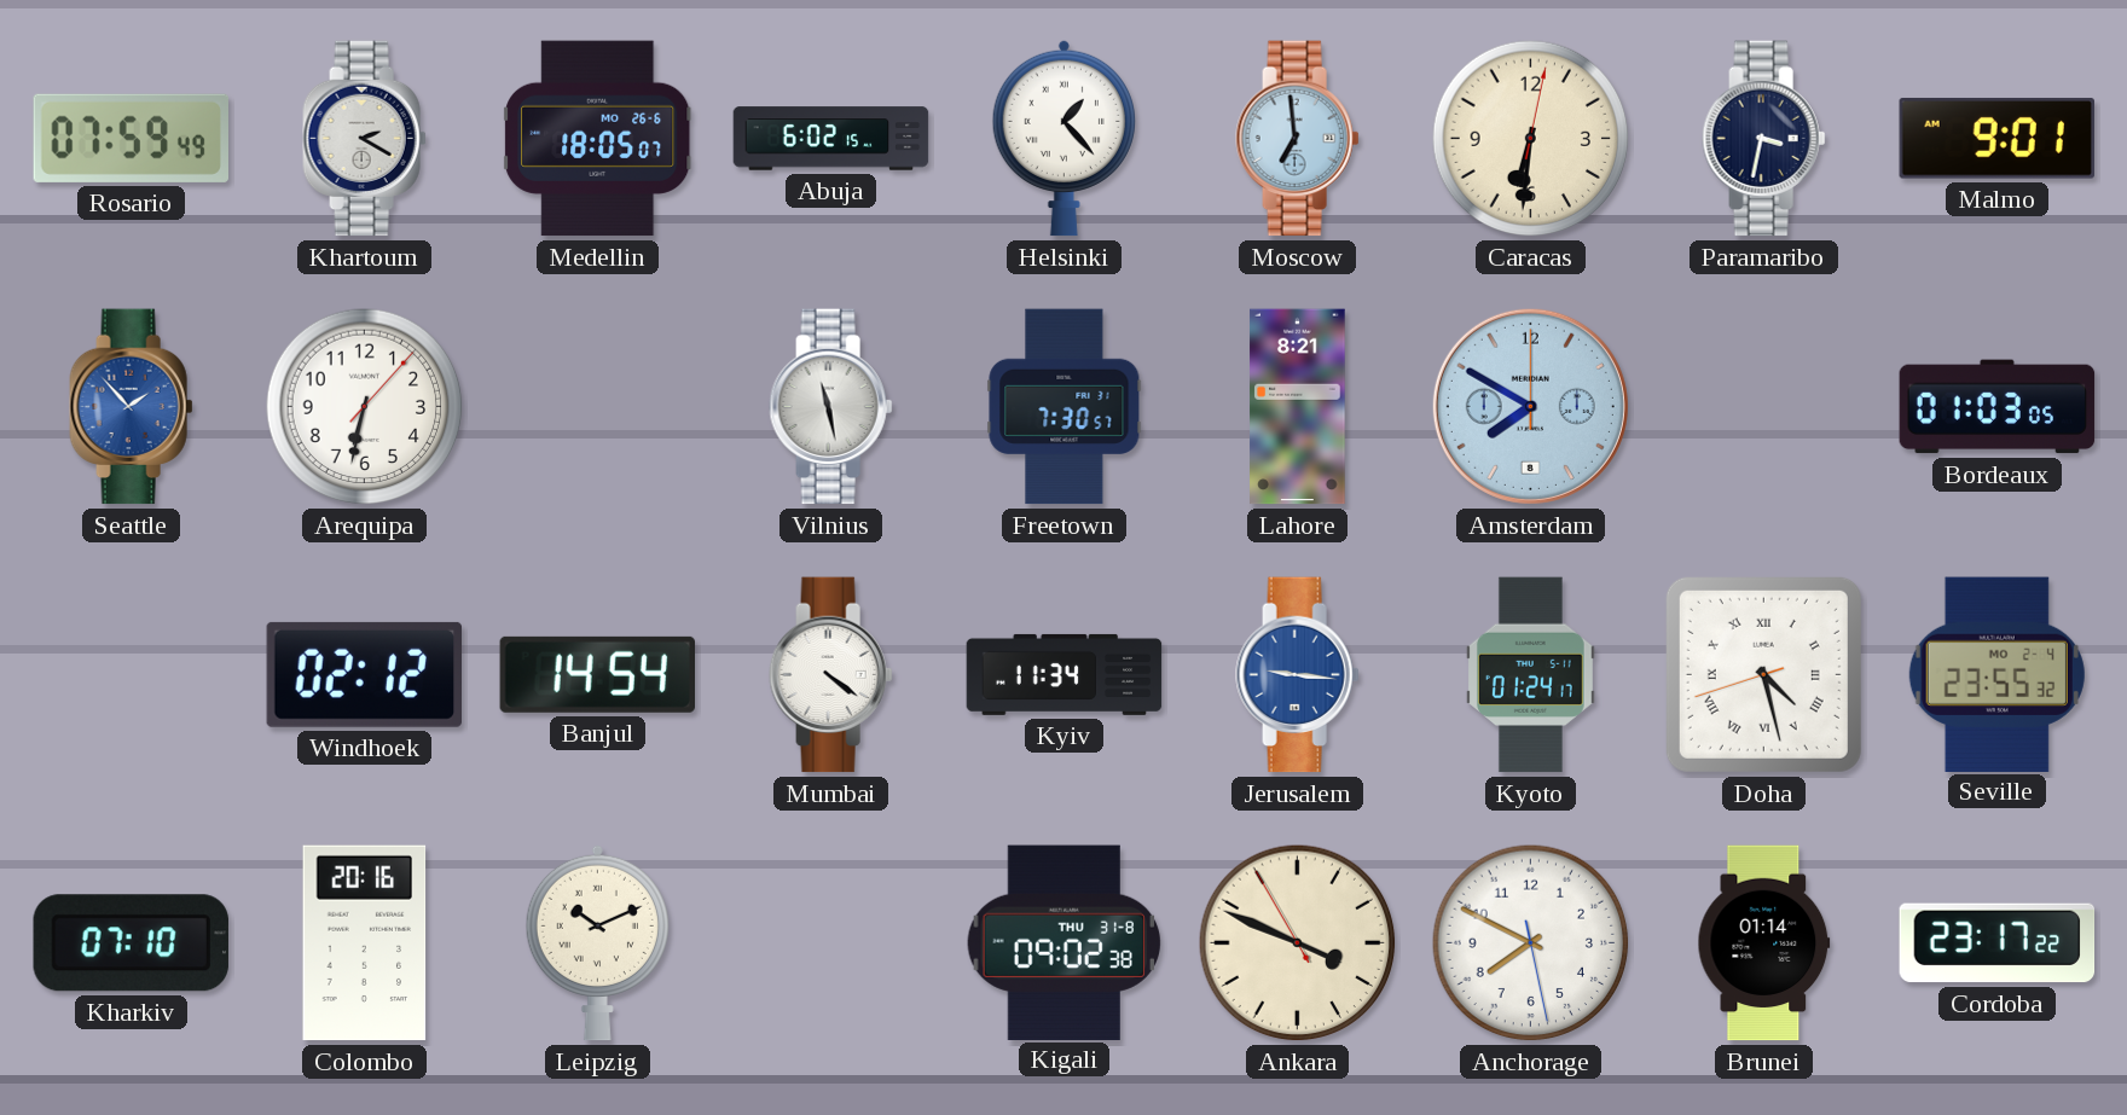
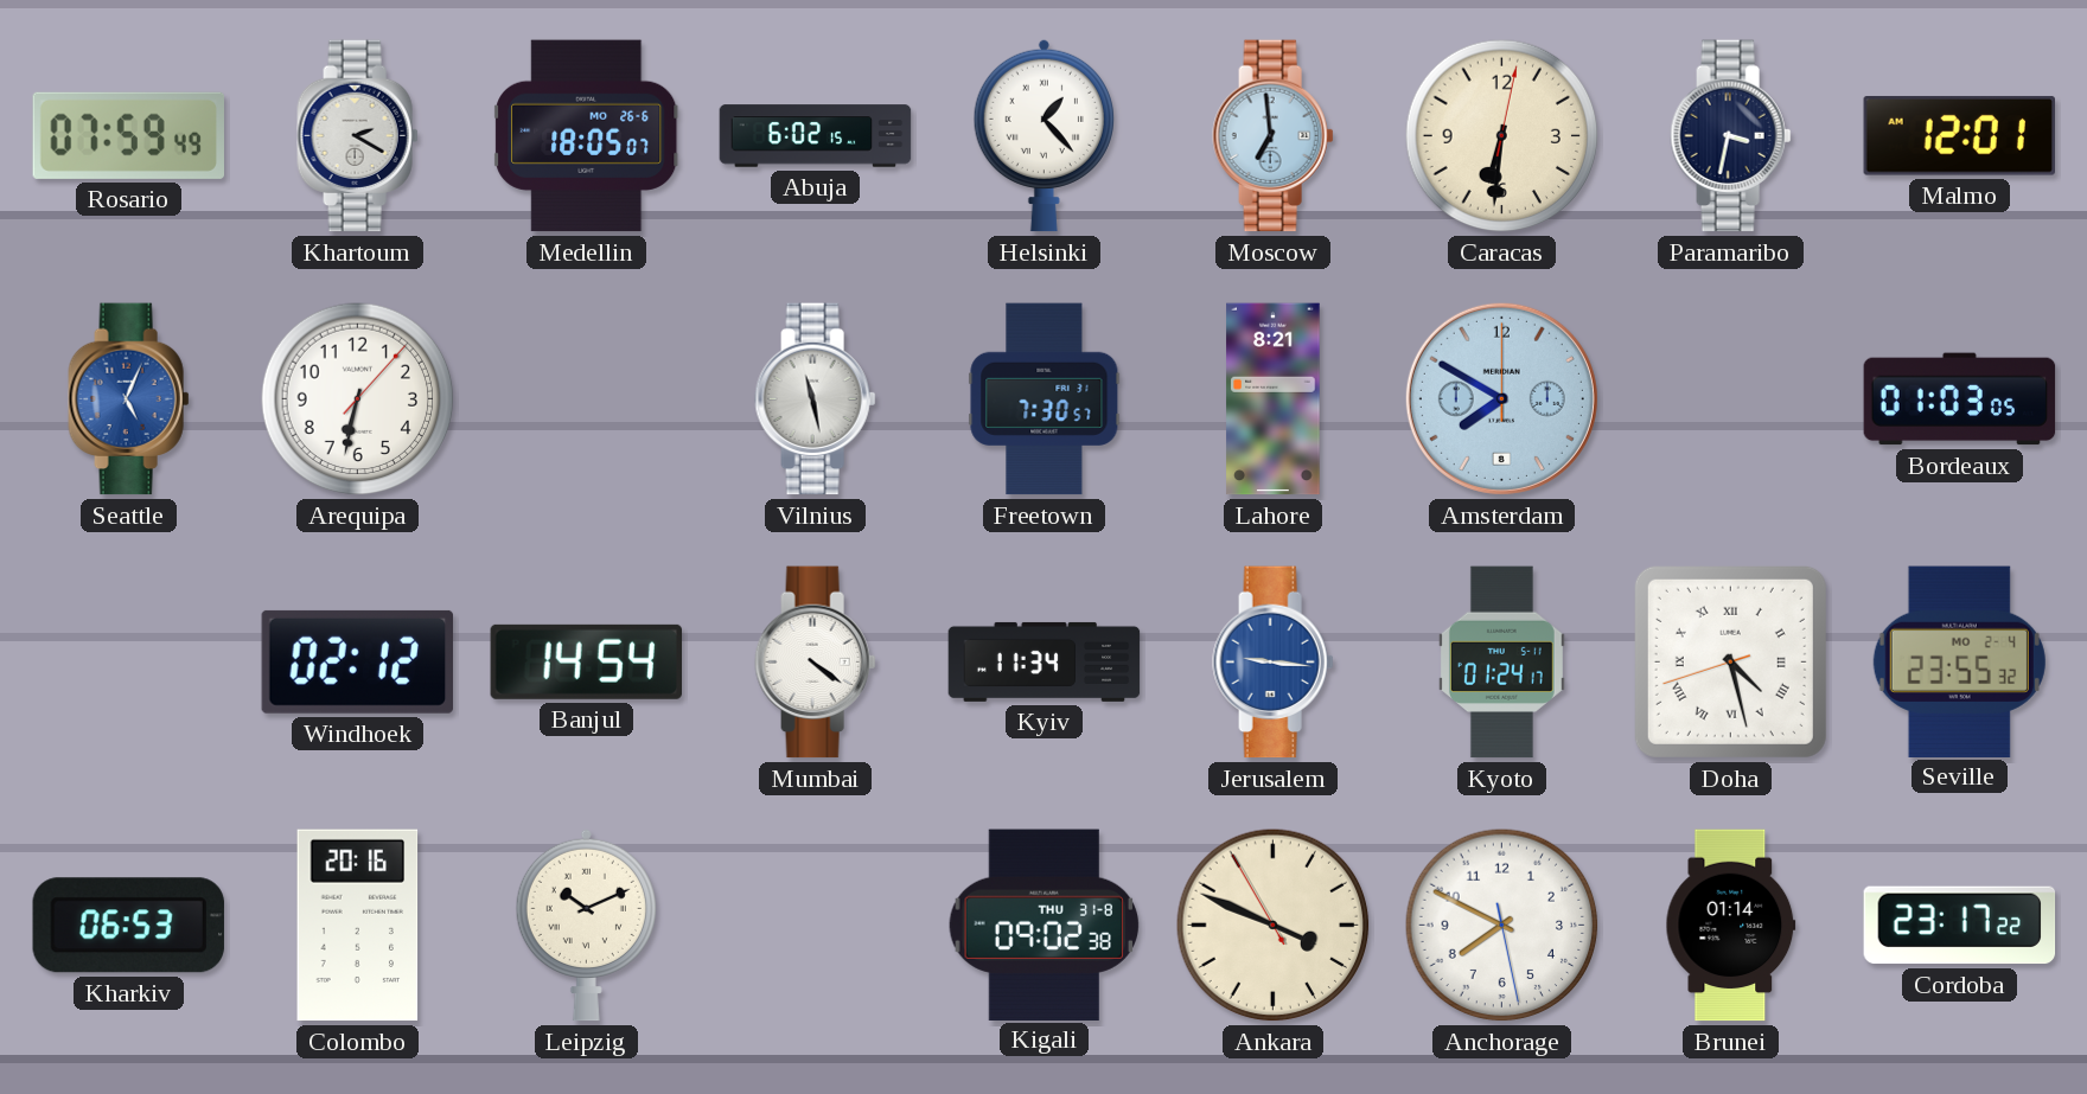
Malmo: 9:01 -> 12:01
Seattle: 1:53 -> 5:04
Kharkiv: 07:10 -> 06:53
